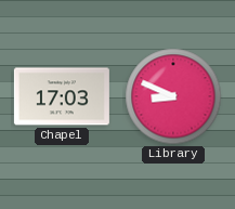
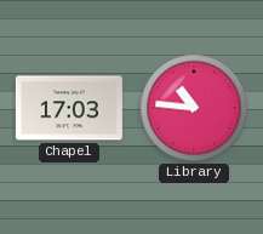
Library: 8:49 -> 10:46
